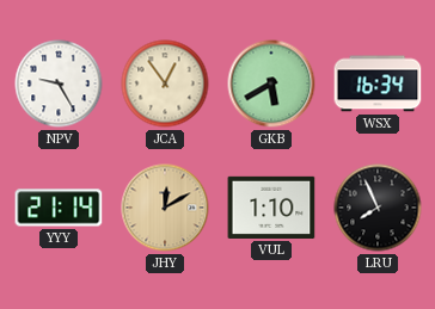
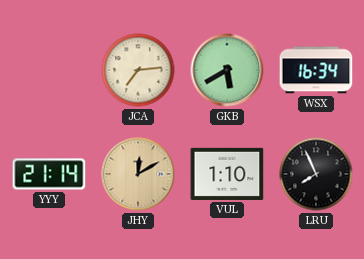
NPV: 9:25 -> none
JCA: 12:54 -> 7:14
